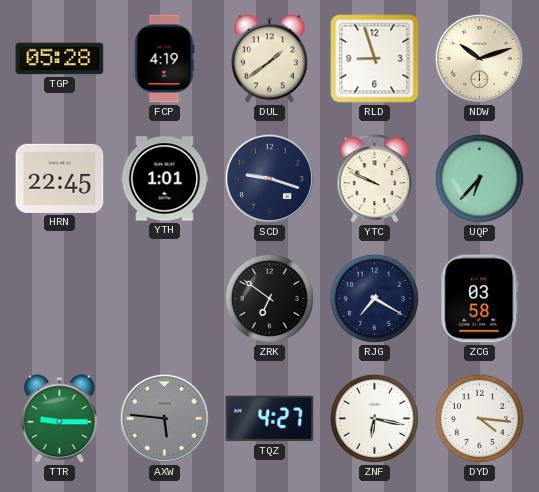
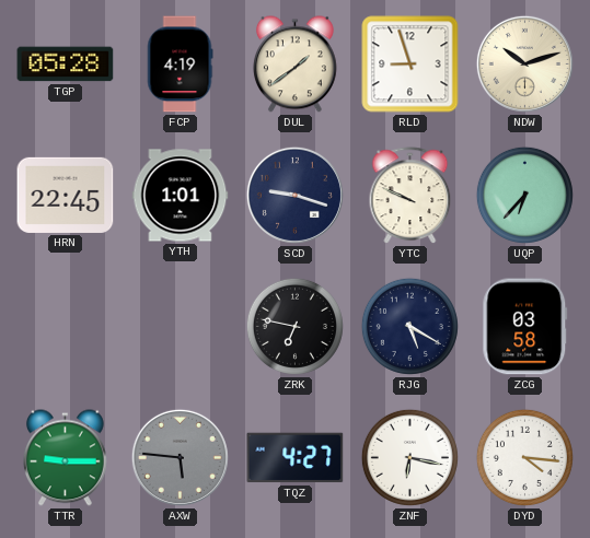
ZRK: 6:51 -> 6:47
RJG: 7:20 -> 5:20
